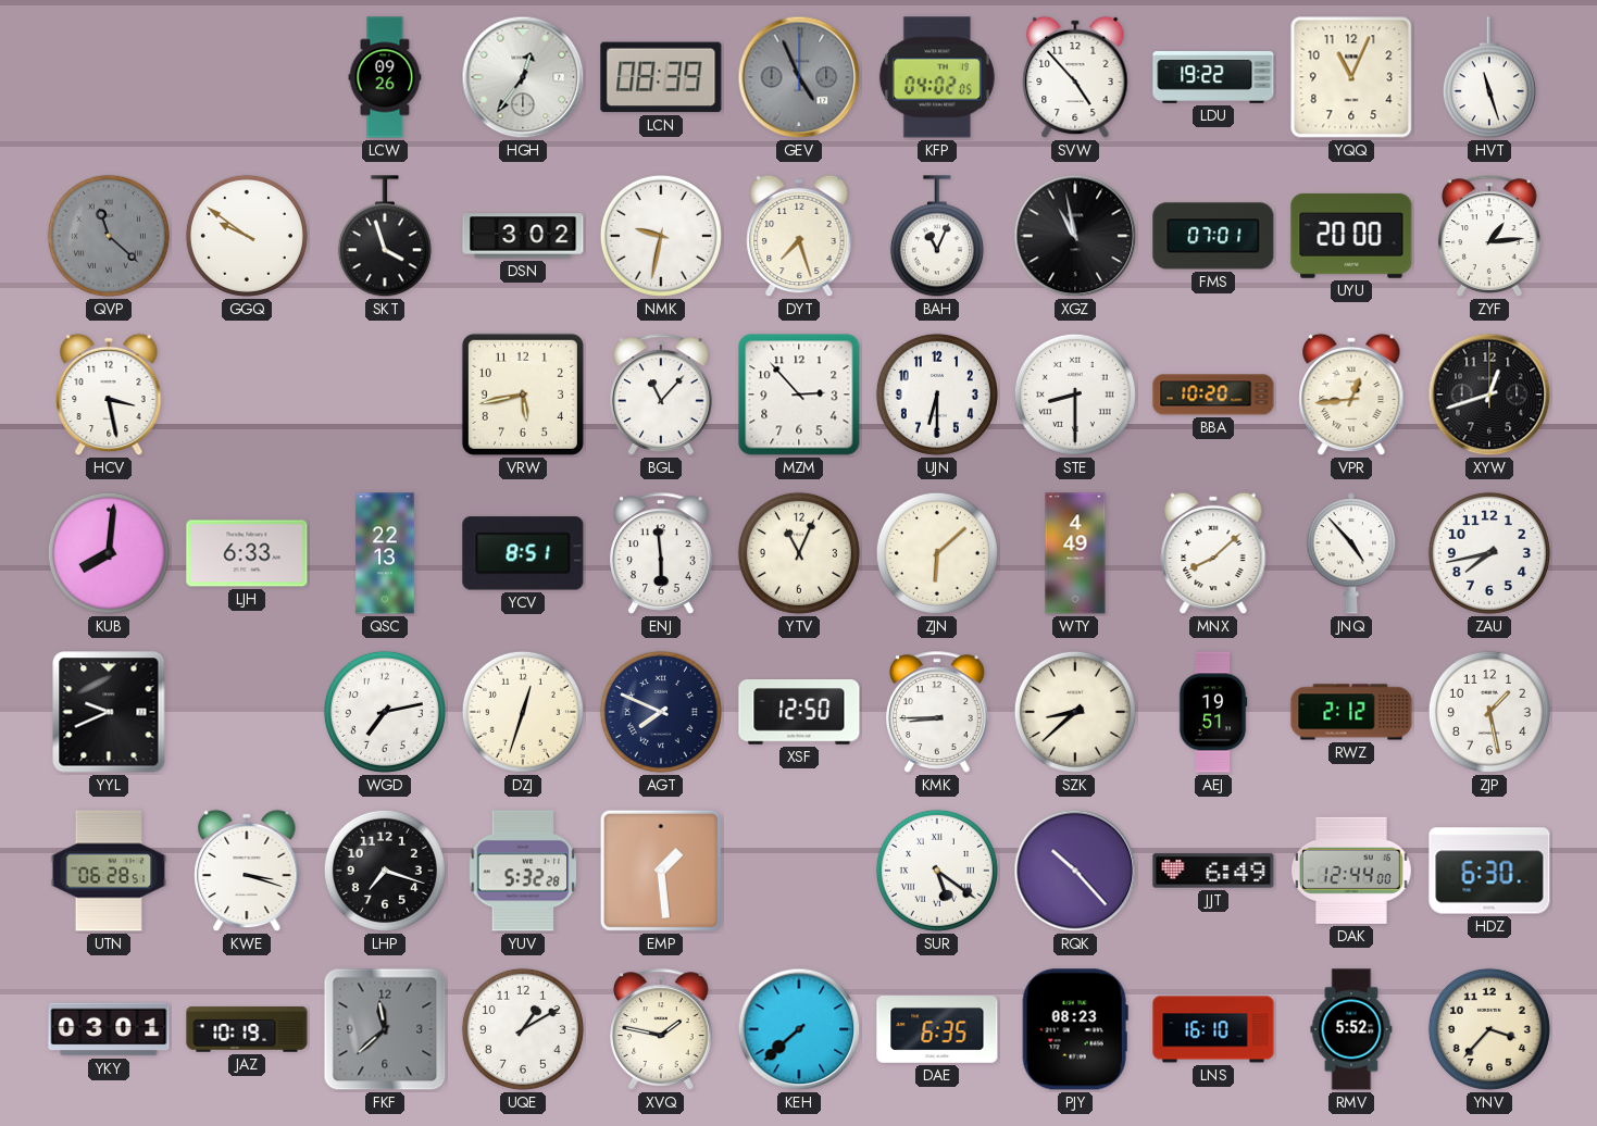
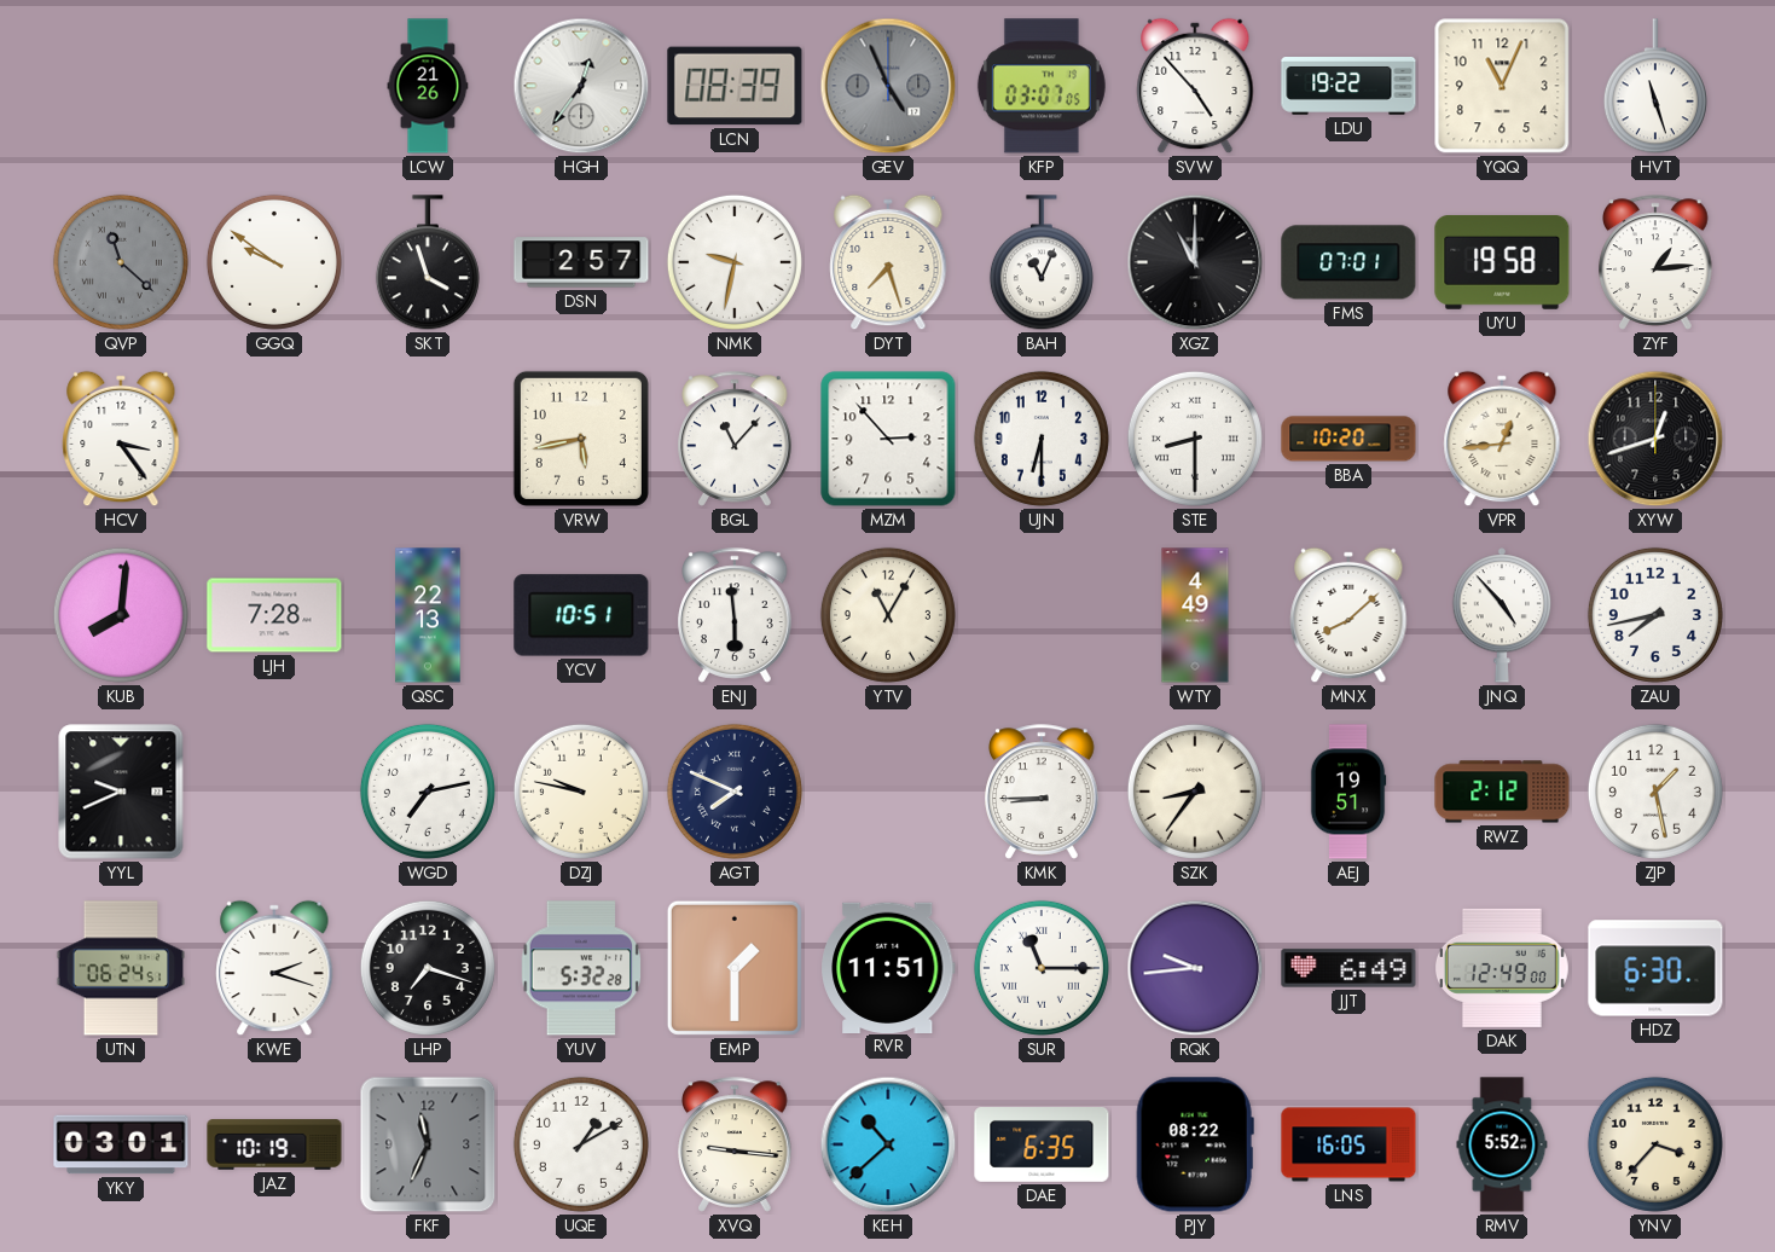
LCW: 09:26 -> 21:26
KFP: 04:02 -> 03:07
DSN: 3:02 -> 2:57
XGZ: 10:58 -> 11:00
UYU: 20:00 -> 19:58
HCV: 3:28 -> 3:24
LJH: 6:33 -> 7:28
YCV: 8:51 -> 10:51
YTV: 11:04 -> 11:05
ZJN: 6:08 -> none
DZJ: 12:33 -> 9:47
XSF: 12:50 -> none
SZK: 8:38 -> 8:36
UTN: 06:28 -> 06:24
KWE: 3:18 -> 2:18
EMP: 1:29 -> 1:30
RVR: none -> 11:51
SUR: 5:21 -> 11:15
RQK: 10:23 -> 9:44
DAK: 12:44 -> 12:49
FKF: 11:38 -> 11:34
XVQ: 1:47 -> 9:16
KEH: 7:38 -> 10:38
PJY: 08:23 -> 08:22
LNS: 16:10 -> 16:05
